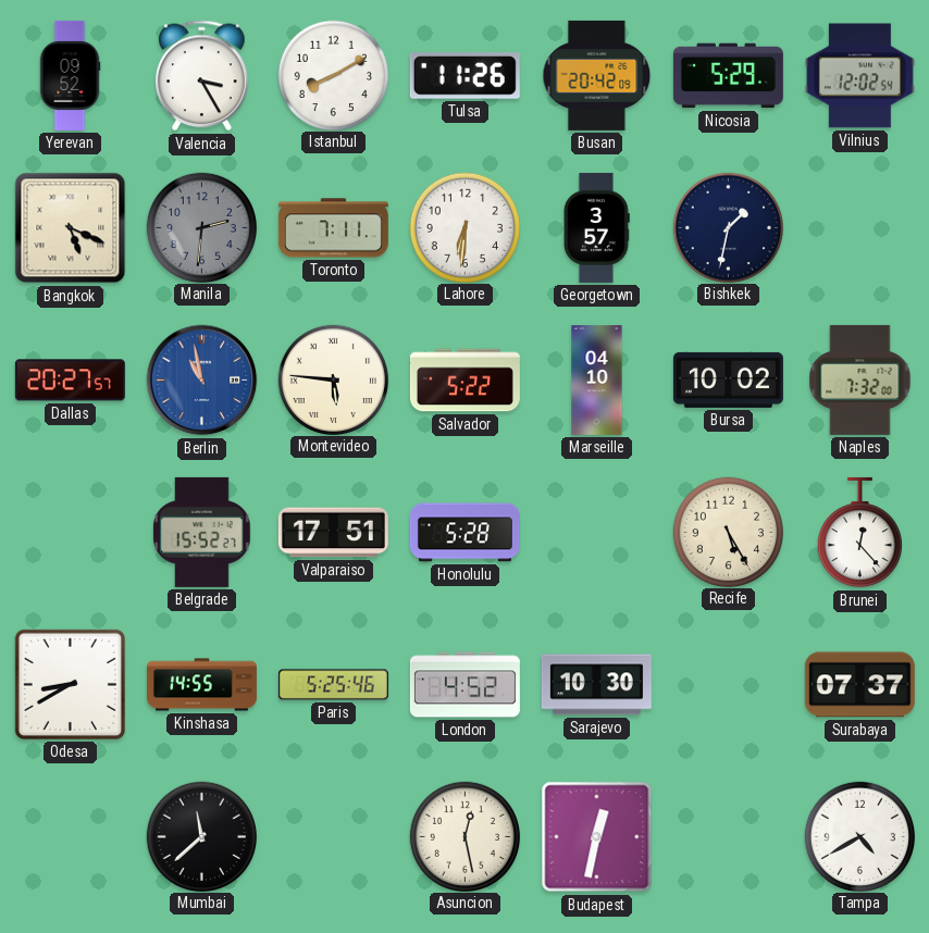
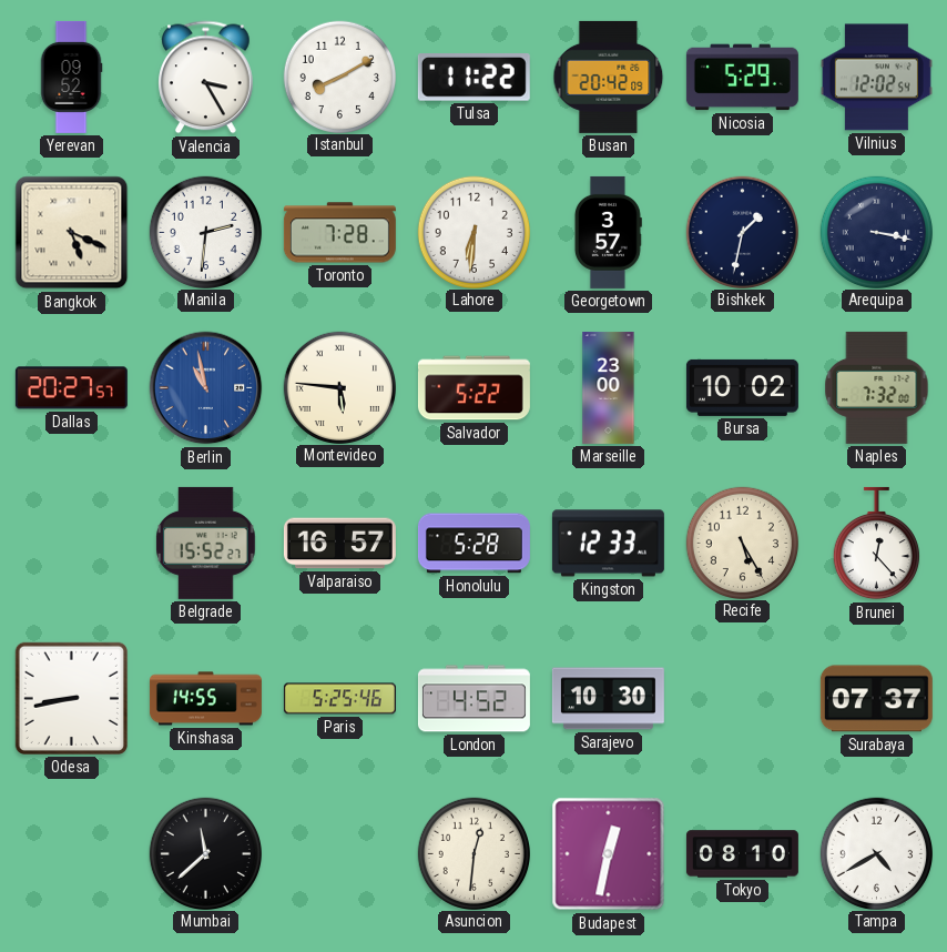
Tulsa: 11:26 -> 11:22
Manila dial: grey -> white
Toronto: 7:11 -> 7:28
Arequipa: none -> 3:17
Marseille: 04:10 -> 23:00
Valparaiso: 17:51 -> 16:57
Kingston: none -> 12:33
Odesa: 8:40 -> 8:43
Asuncion: 12:28 -> 12:31
Tokyo: none -> 08:10
